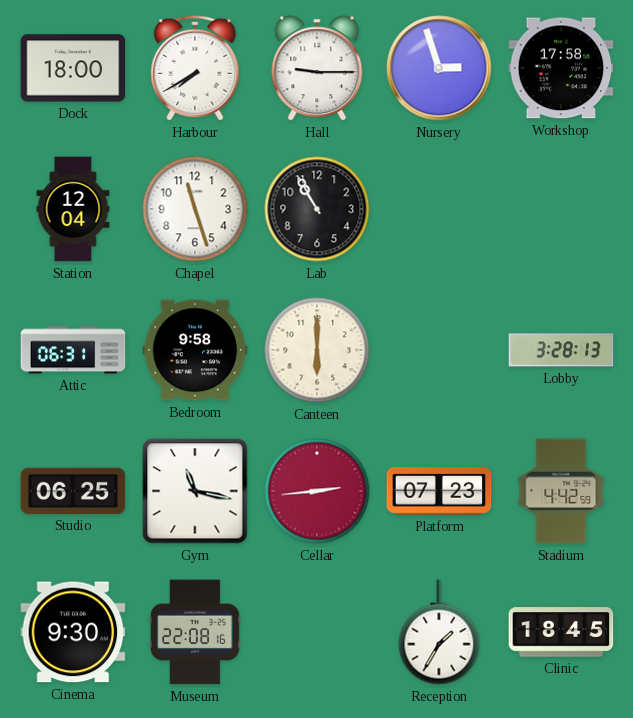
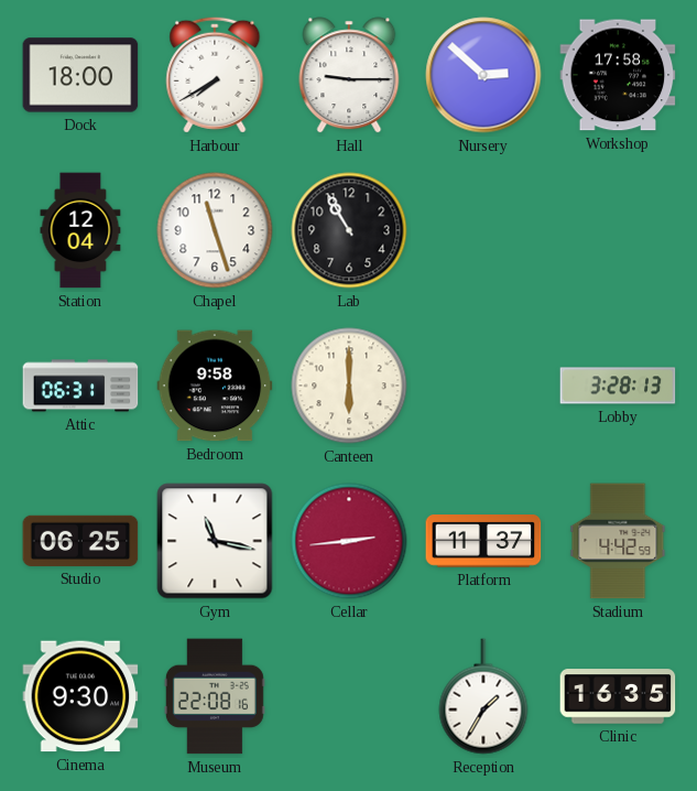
Nursery: 2:57 -> 2:52
Platform: 07:23 -> 11:37
Clinic: 18:45 -> 16:35
